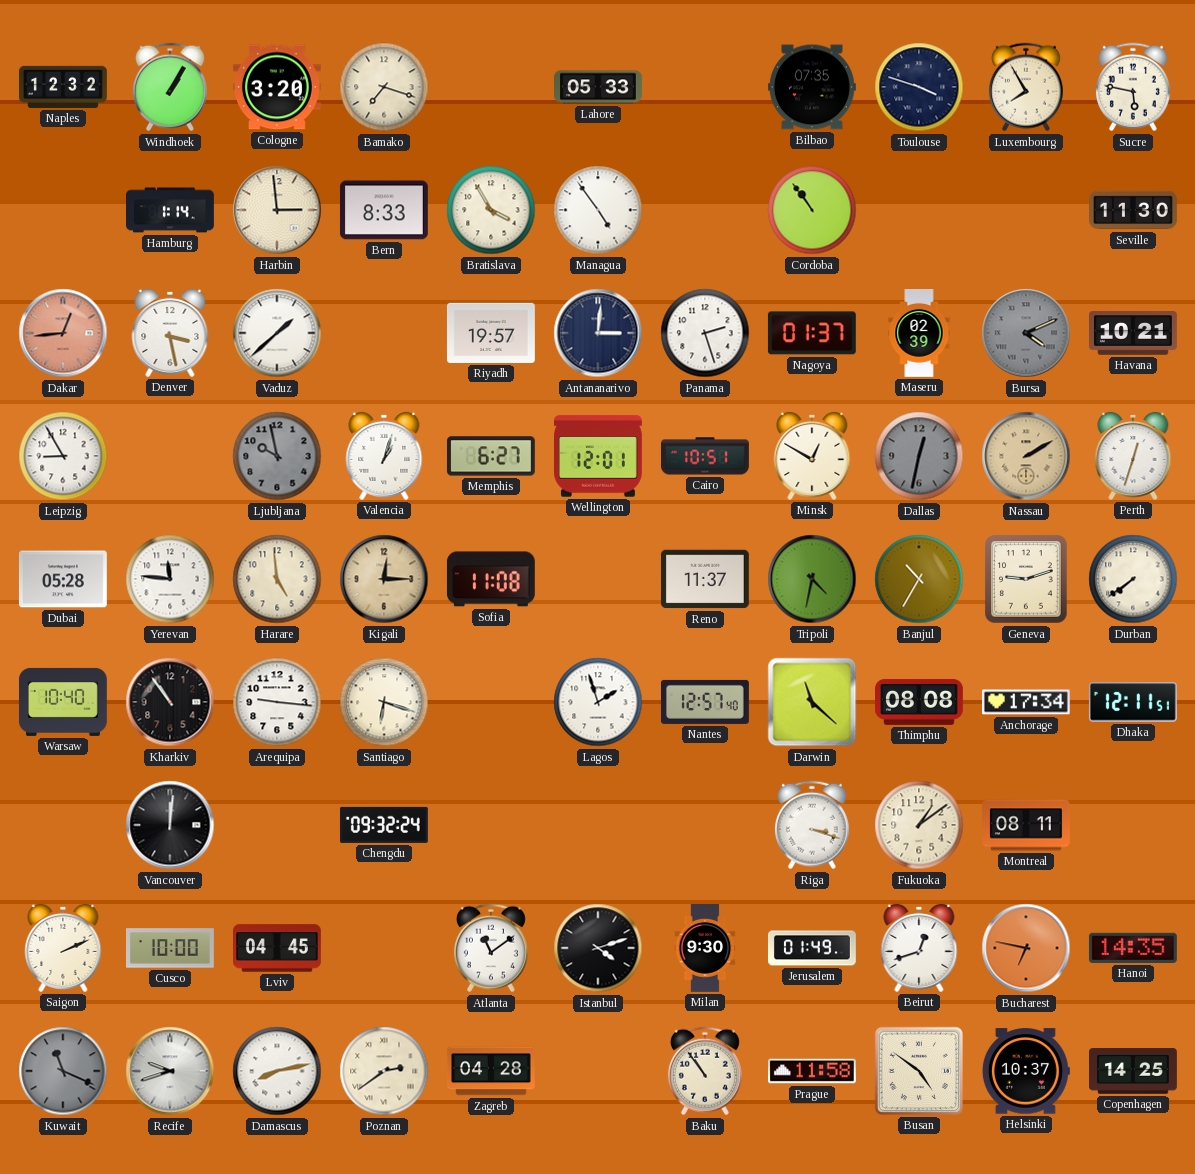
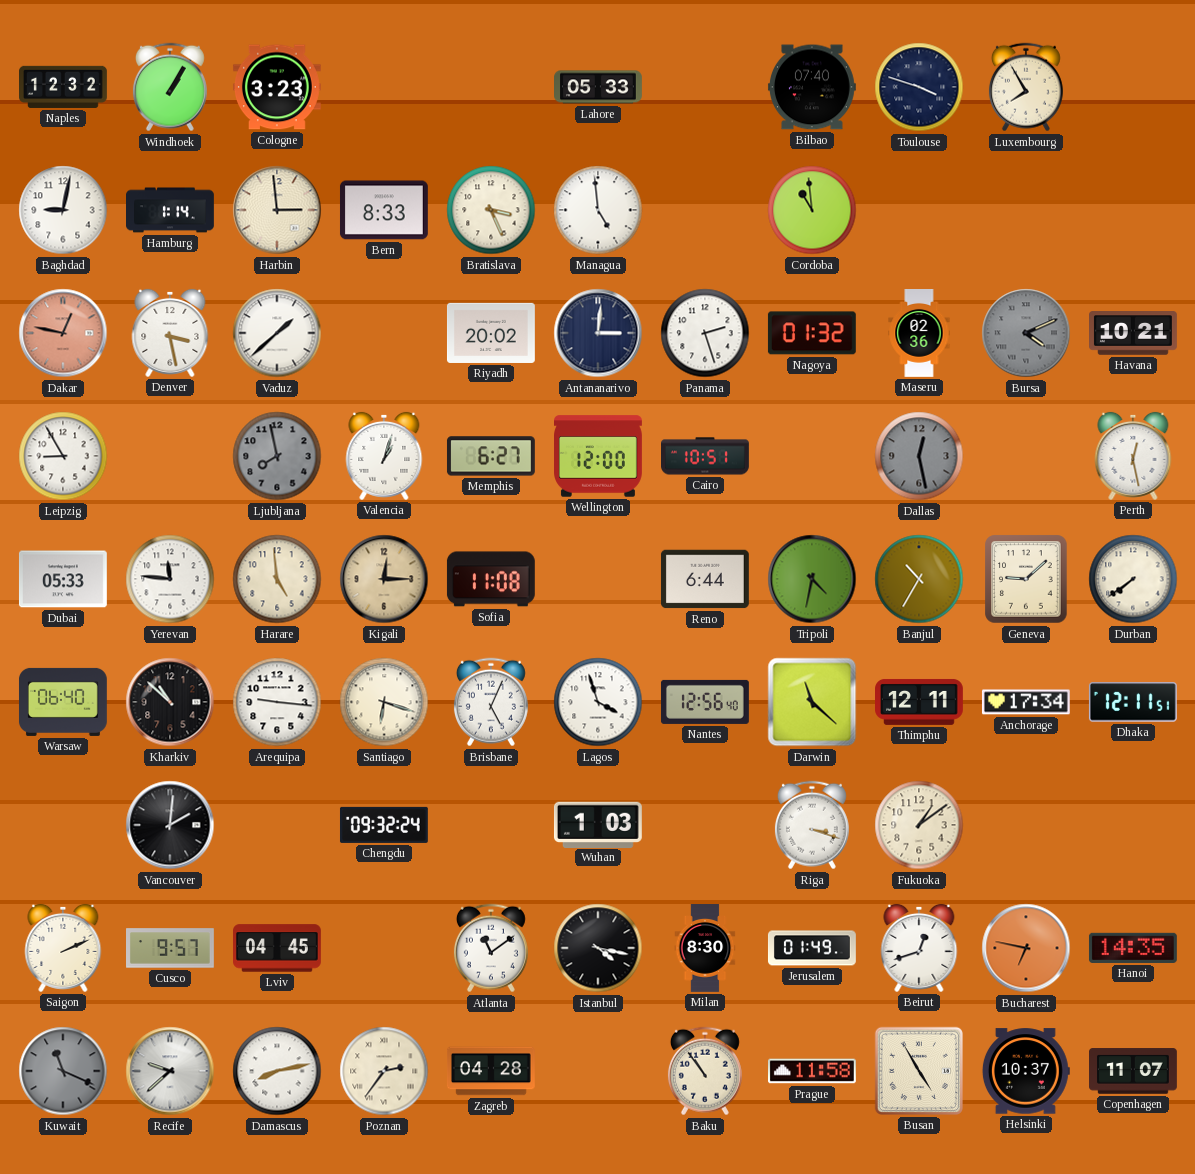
Cologne: 3:20 -> 3:23
Bamako: 7:18 -> none
Bilbao: 07:35 -> 07:40
Sucre: 5:47 -> none
Baghdad: none -> 9:02
Bratislava: 3:55 -> 3:26
Managua: 4:54 -> 4:59
Cordoba: 10:54 -> 10:59
Seville: 11:30 -> none
Dakar: 12:44 -> 12:47
Riyadh: 19:57 -> 20:02
Nagoya: 01:37 -> 01:32
Maseru: 02:39 -> 02:36
Ljubljana: 9:58 -> 7:58
Wellington: 12:01 -> 12:00
Minsk: 12:50 -> none
Dallas: 12:32 -> 12:28
Nassau: 2:10 -> none
Perth: 12:33 -> 12:28
Dubai: 05:28 -> 05:33
Reno: 11:37 -> 6:44
Geneva: 9:12 -> 9:08
Warsaw: 10:40 -> 06:40
Kharkiv: 10:54 -> 10:52
Brisbane: none -> 5:04
Lagos: 1:57 -> 3:57
Nantes: 12:57 -> 12:56
Thimphu: 08:08 -> 12:11
Vancouver: 12:01 -> 2:01
Wuhan: none -> 1:03
Montreal: 08:11 -> none
Cusco: 10:00 -> 9:57
Istanbul: 4:12 -> 4:17
Milan: 9:30 -> 8:30
Recife: 9:42 -> 9:38
Poznan: 2:39 -> 2:36
Busan: 4:51 -> 4:55
Copenhagen: 14:25 -> 11:07
